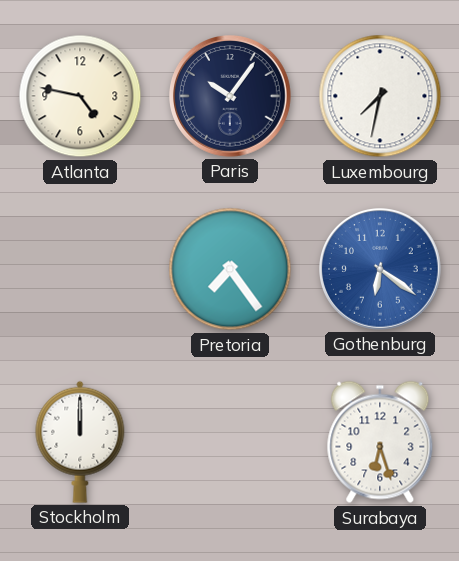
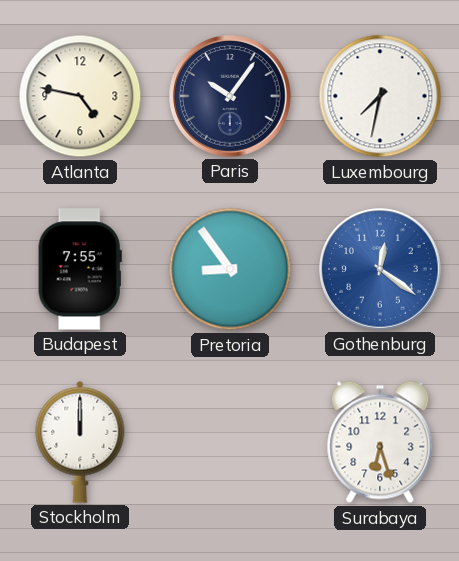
Budapest: none -> 7:55
Pretoria: 7:24 -> 8:54
Gothenburg: 6:21 -> 12:21
